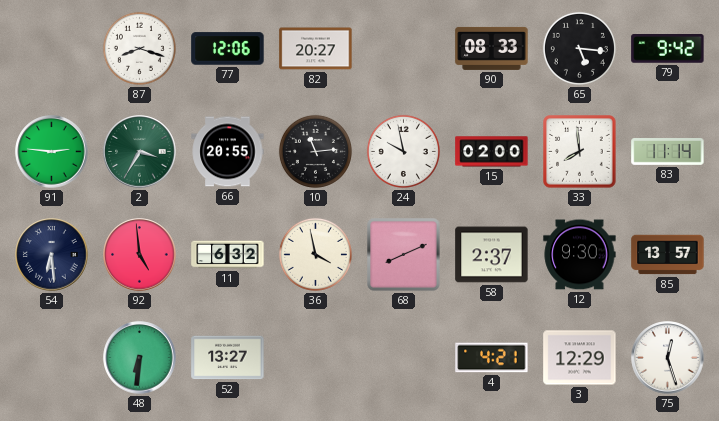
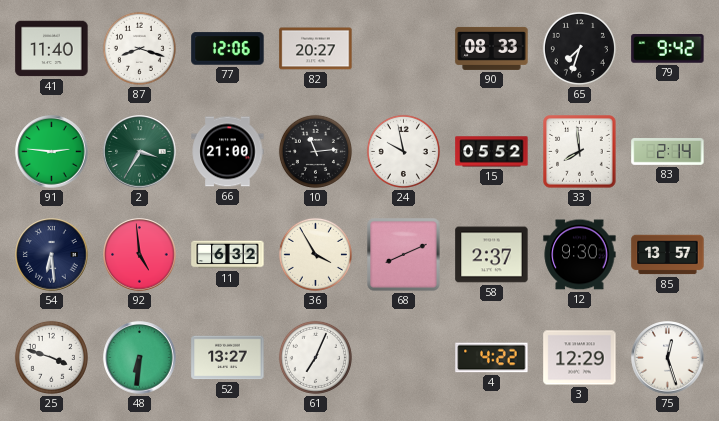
41: none -> 11:40
65: 5:16 -> 7:33
66: 20:55 -> 21:00
15: 02:00 -> 05:52
83: 11:14 -> 2:14
36: 3:58 -> 3:55
25: none -> 3:48
61: none -> 7:04
4: 4:21 -> 4:22
